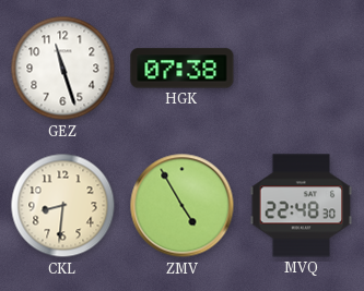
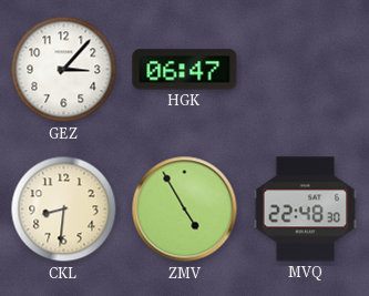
GEZ: 11:27 -> 3:07
HGK: 07:38 -> 06:47
